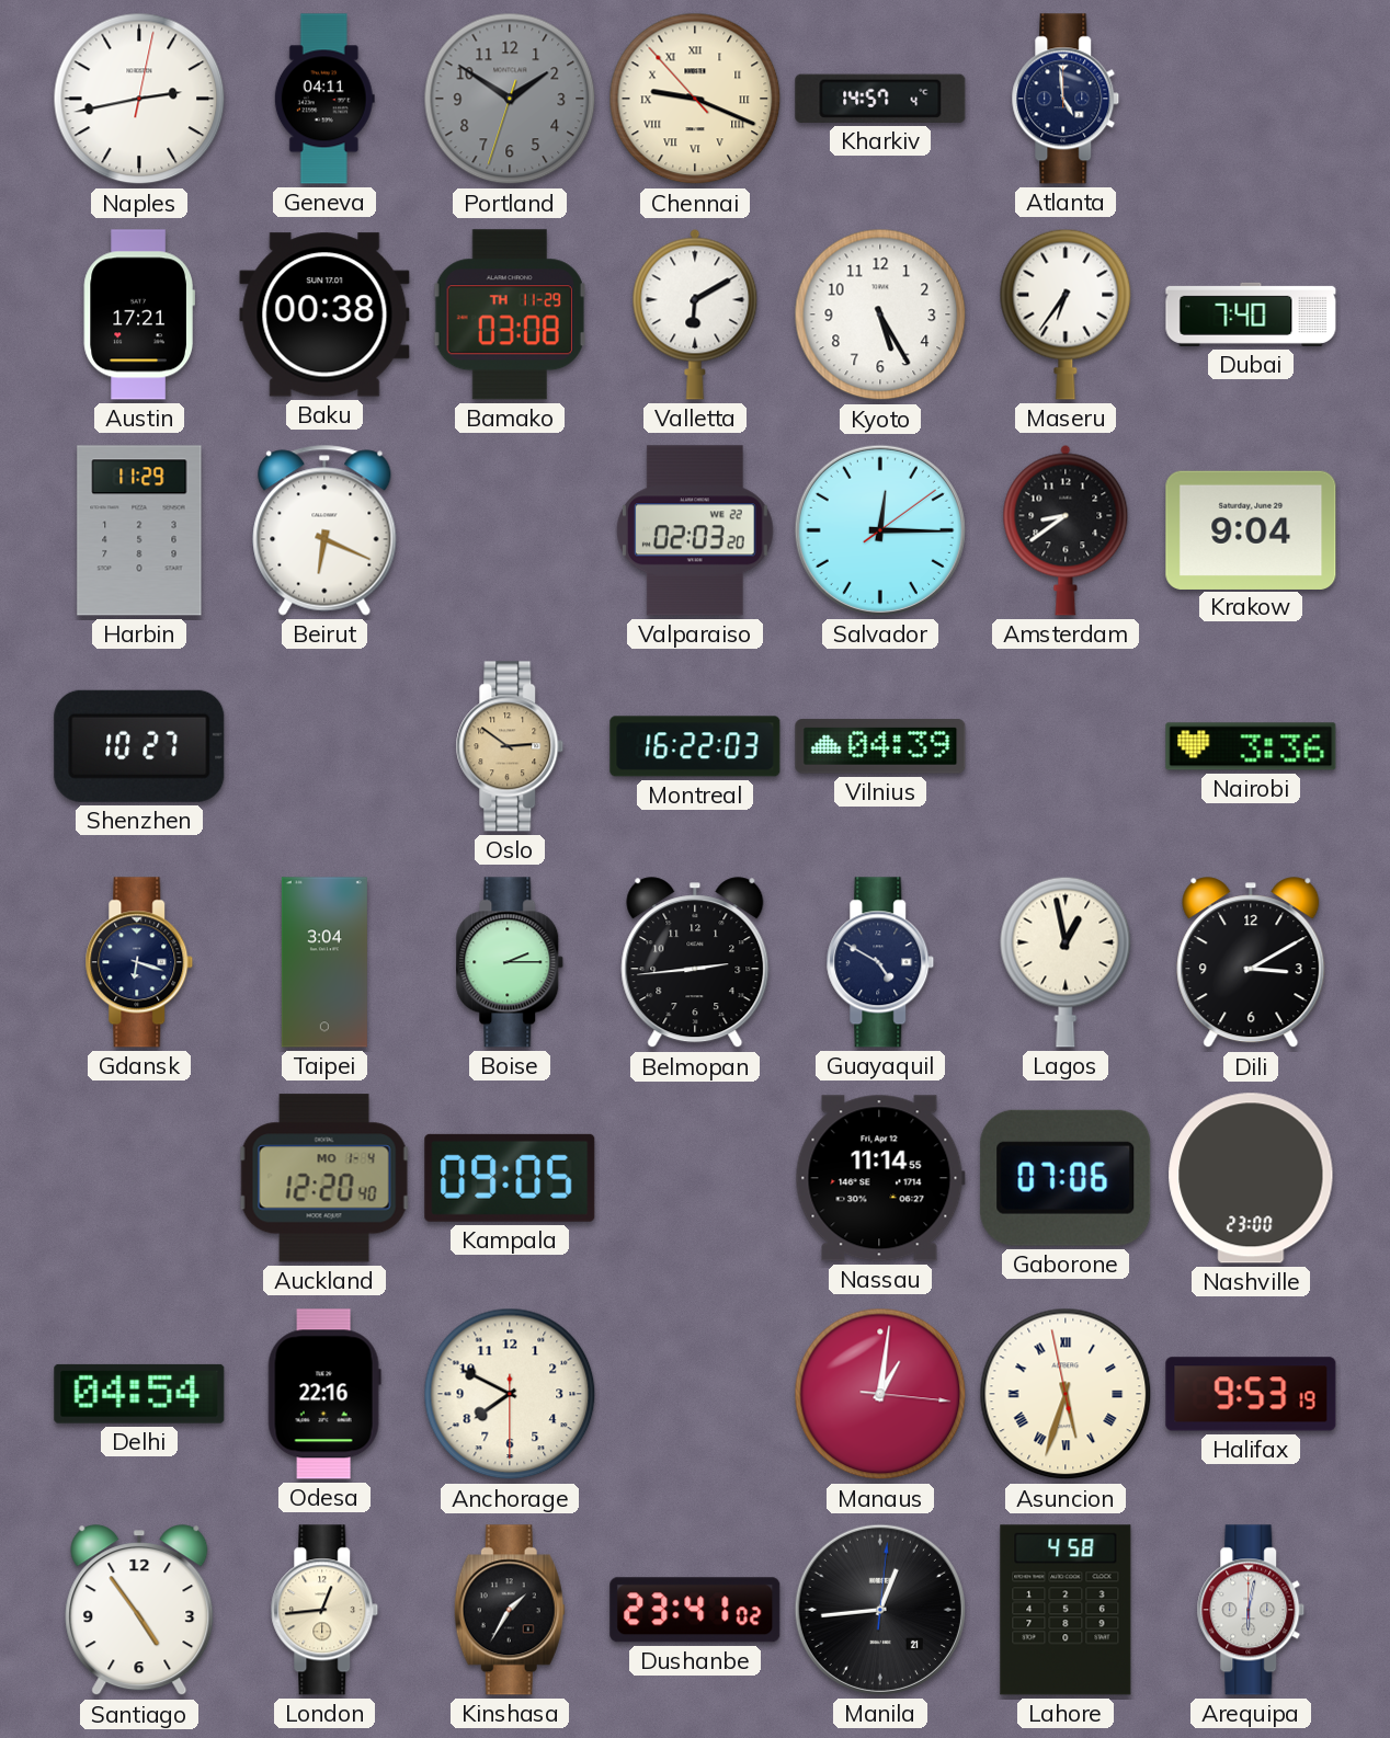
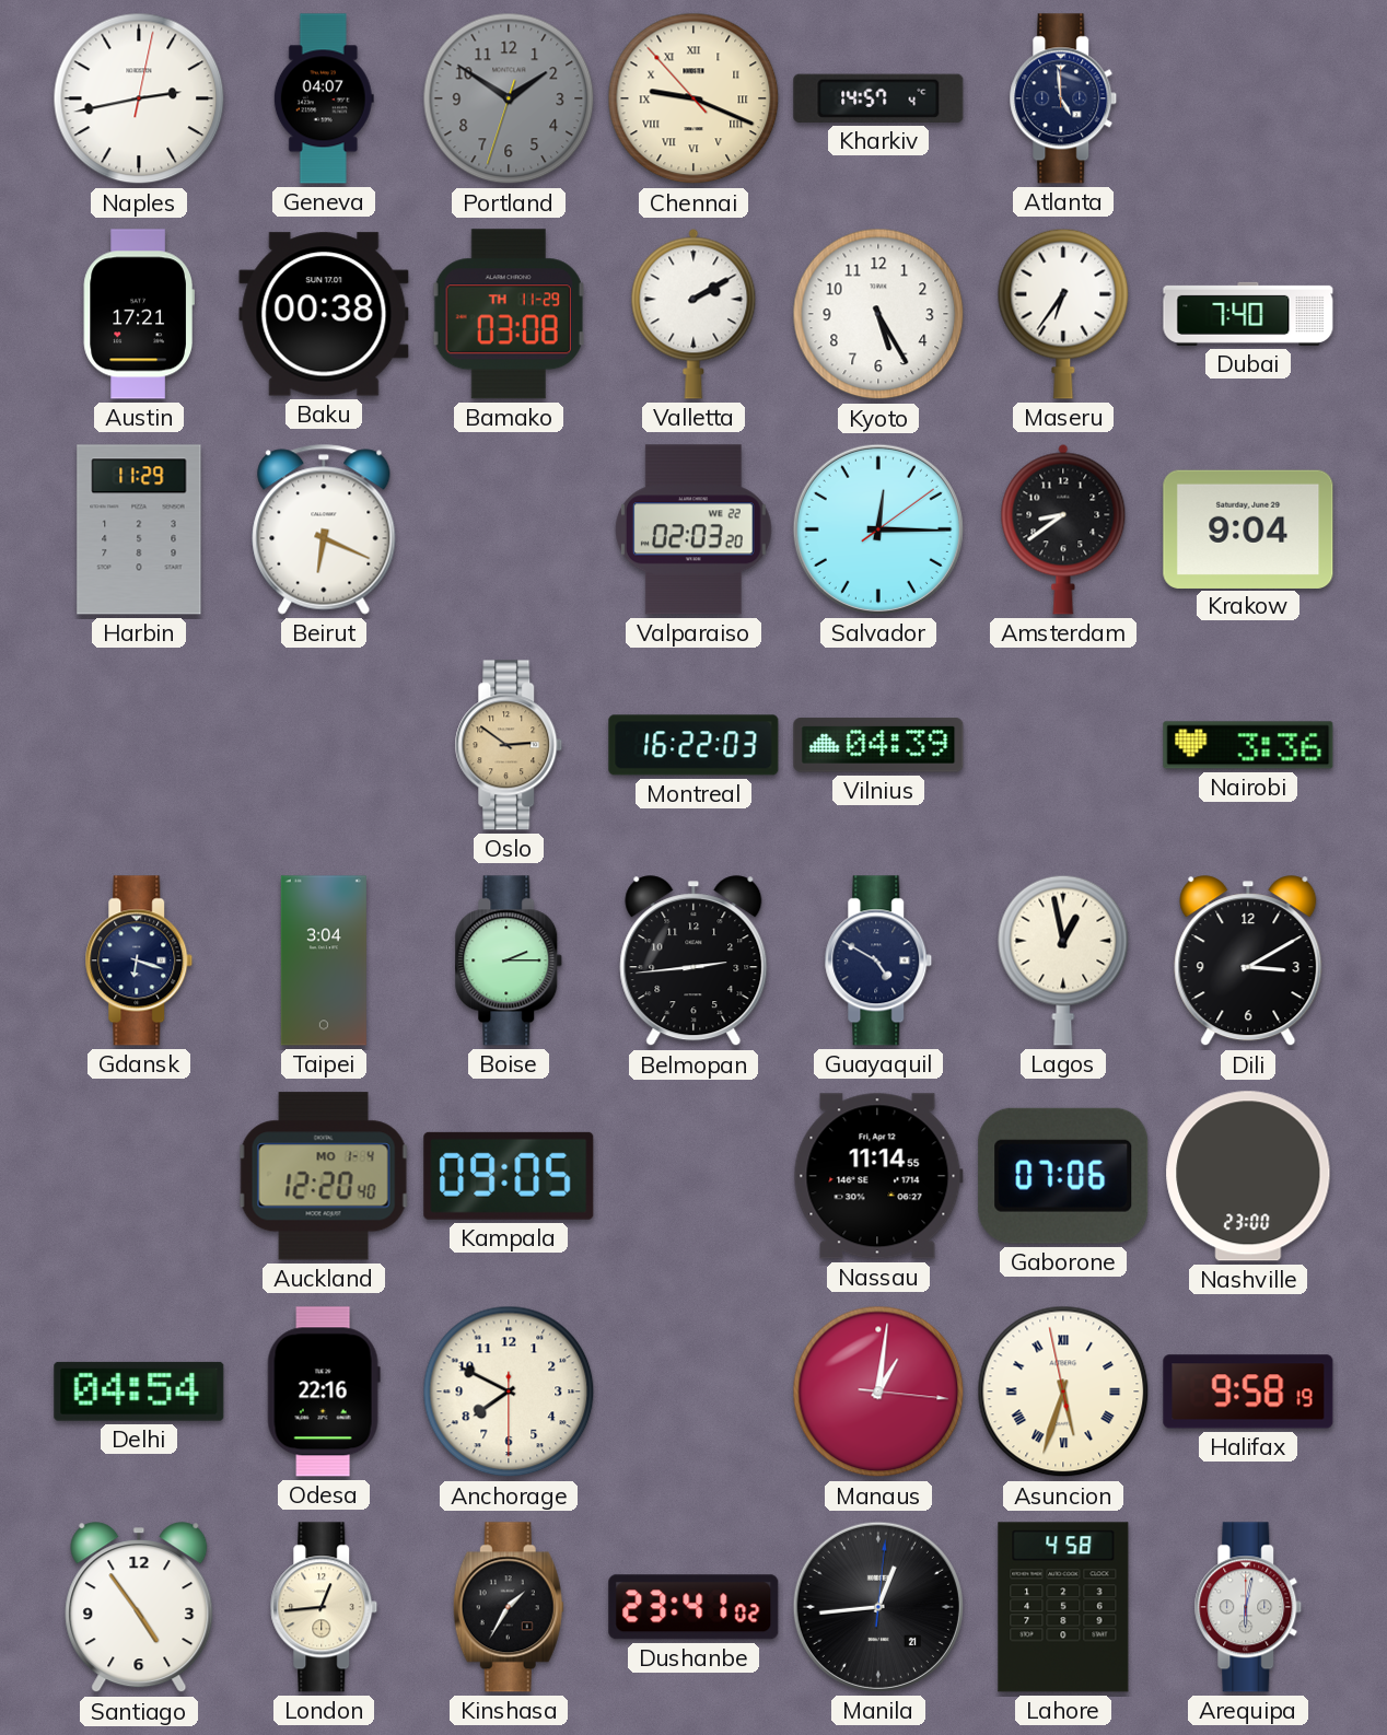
Geneva: 04:11 -> 04:07
Valletta: 6:10 -> 2:10
Shenzhen: 10:27 -> none
Halifax: 9:53 -> 9:58
